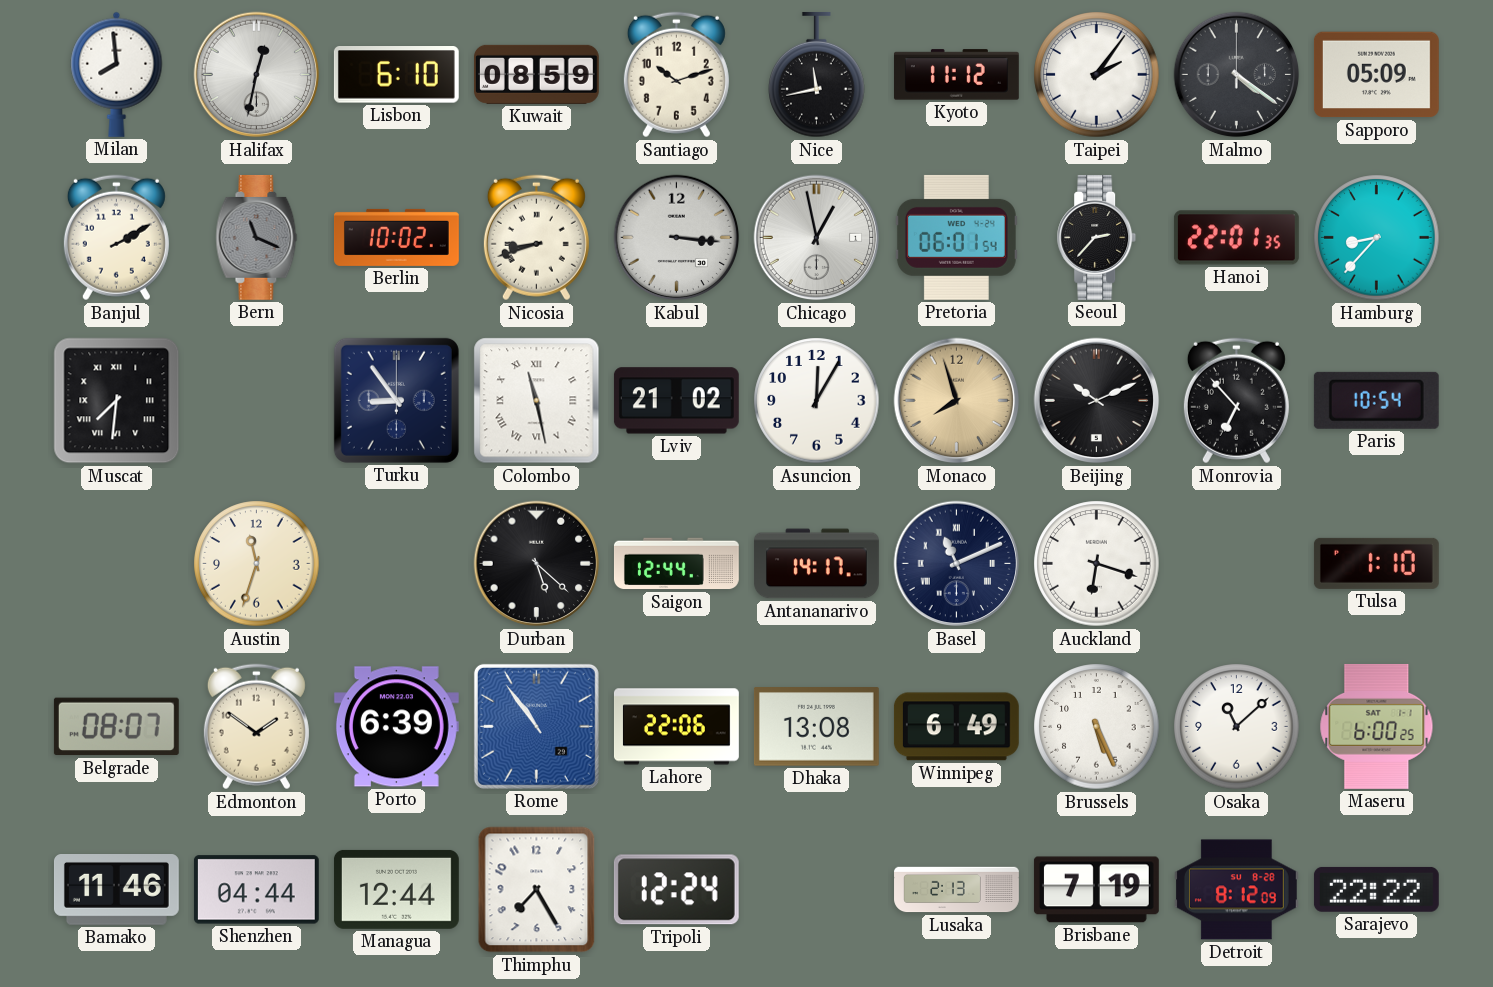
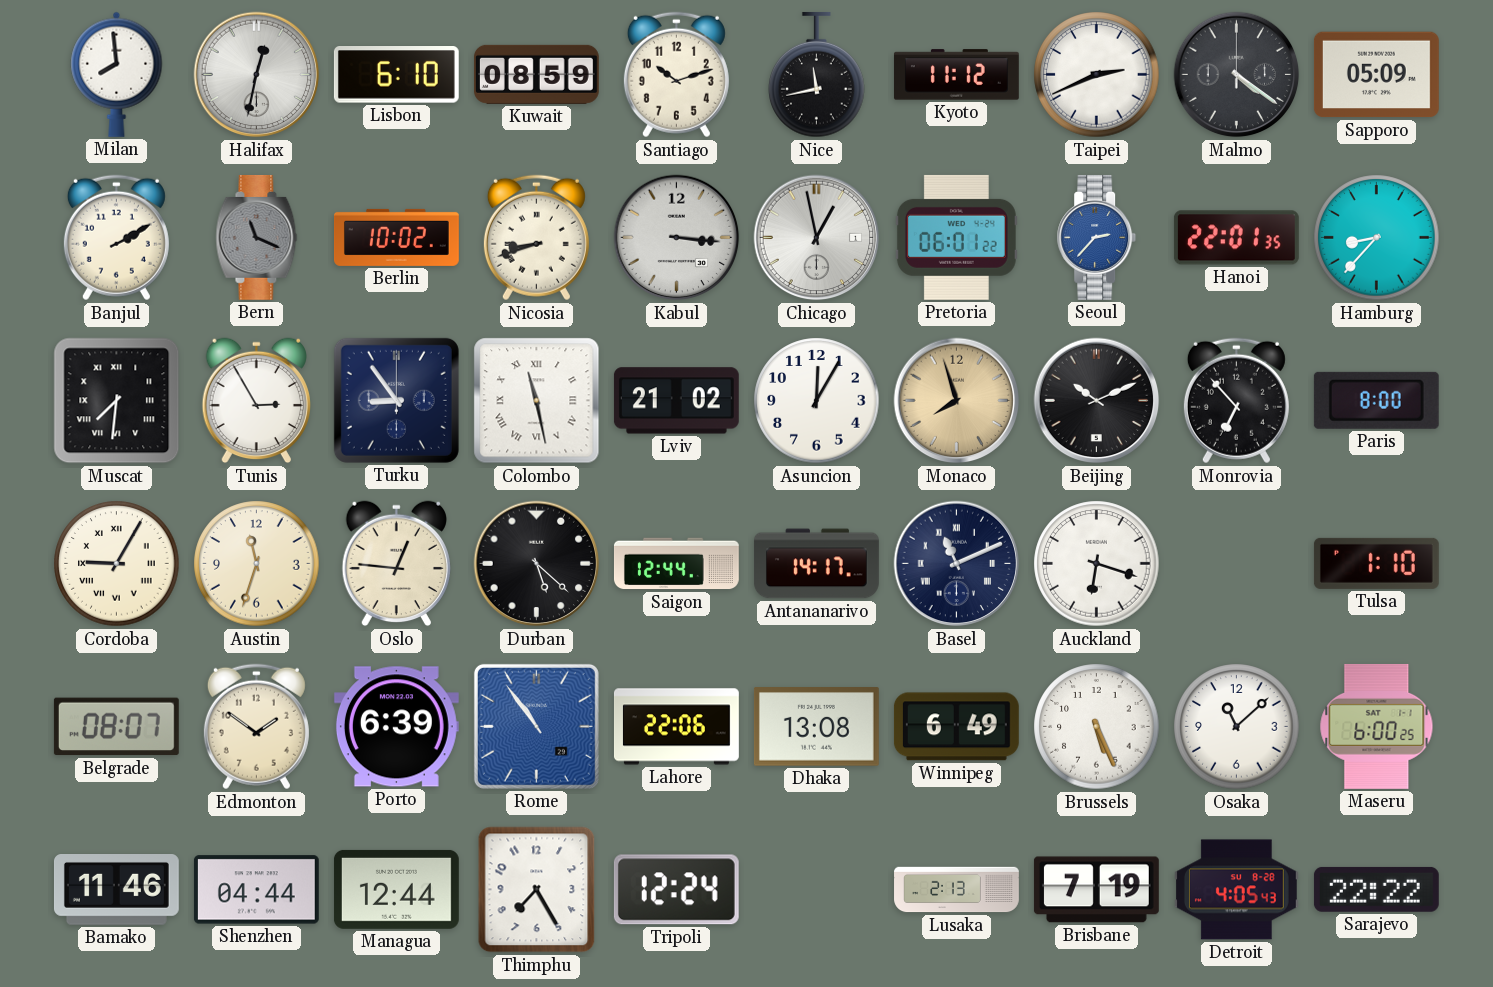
Taipei: 2:06 -> 2:41
Pretoria: 06:01:54 -> 06:01:22
Seoul dial: black -> blue
Tunis: none -> 2:55
Paris: 10:54 -> 8:00
Cordoba: none -> 9:05
Oslo: none -> 12:46
Detroit: 8:12 -> 4:05
